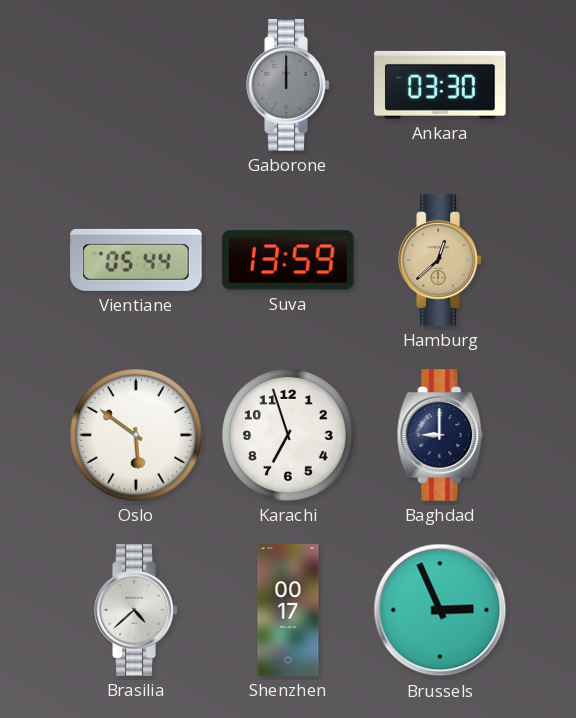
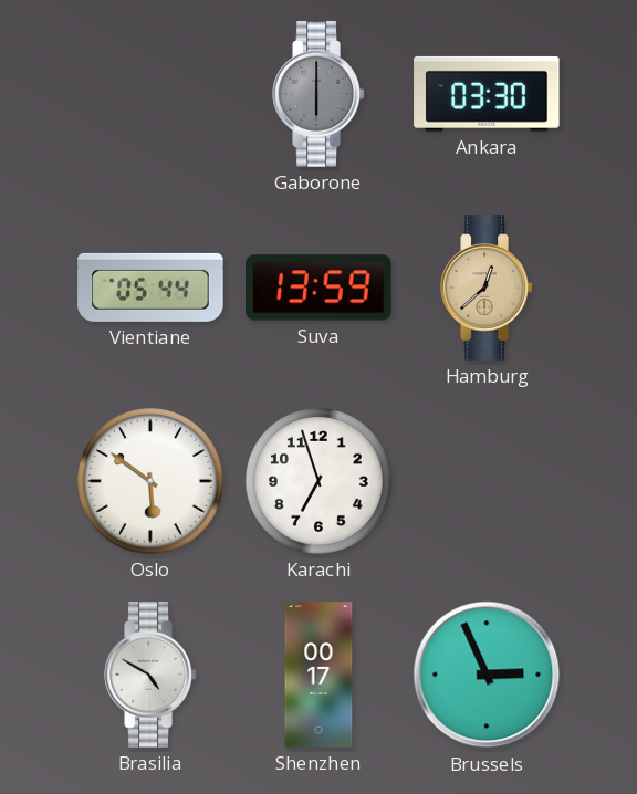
Gaborone: 12:00 -> 6:00
Baghdad: 9:00 -> none
Brasilia: 4:38 -> 4:50
